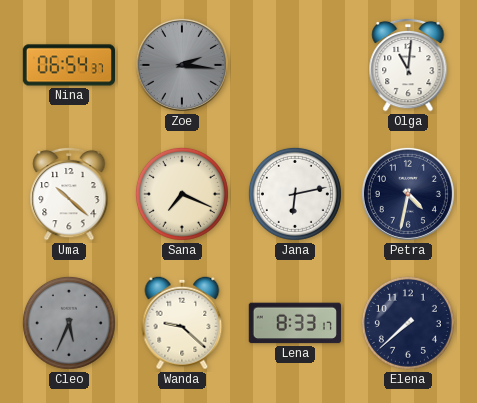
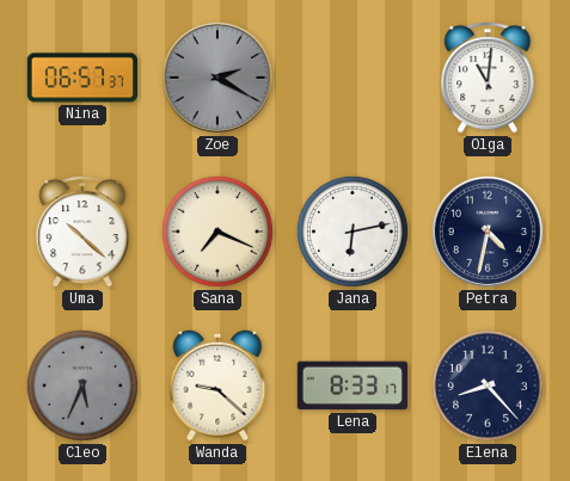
Nina: 06:54 -> 06:57
Zoe: 2:16 -> 2:20
Elena: 7:38 -> 8:23
